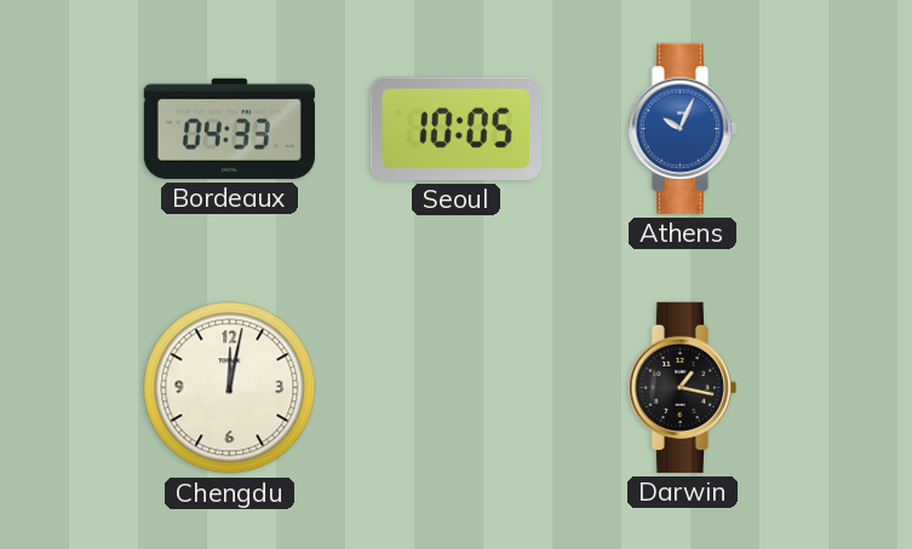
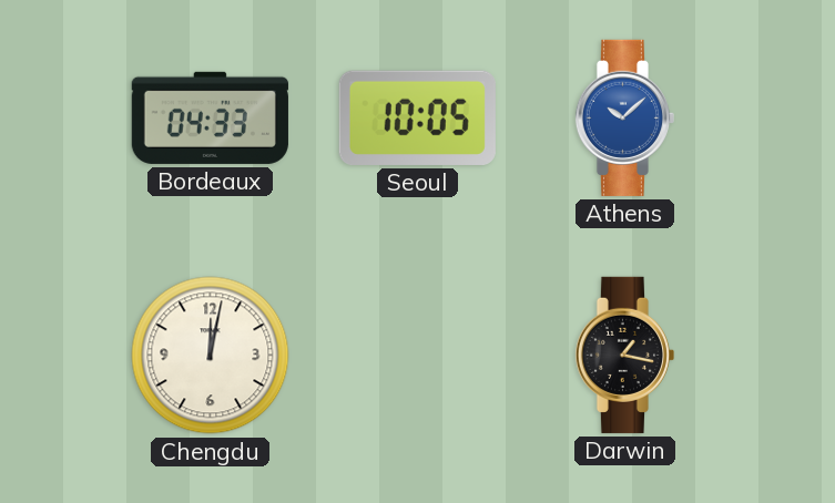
Athens: 10:04 -> 10:08
